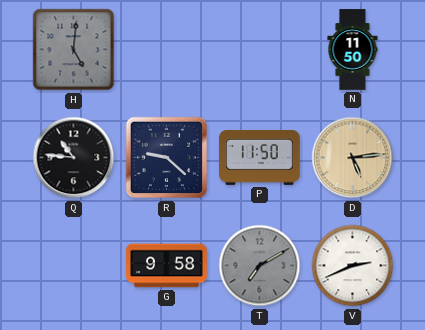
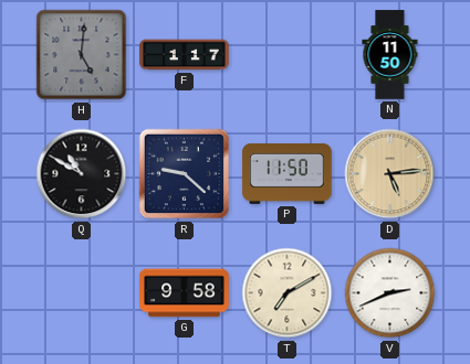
F: none -> 1:17
Q: 10:46 -> 10:50
T dial: grey -> cream
